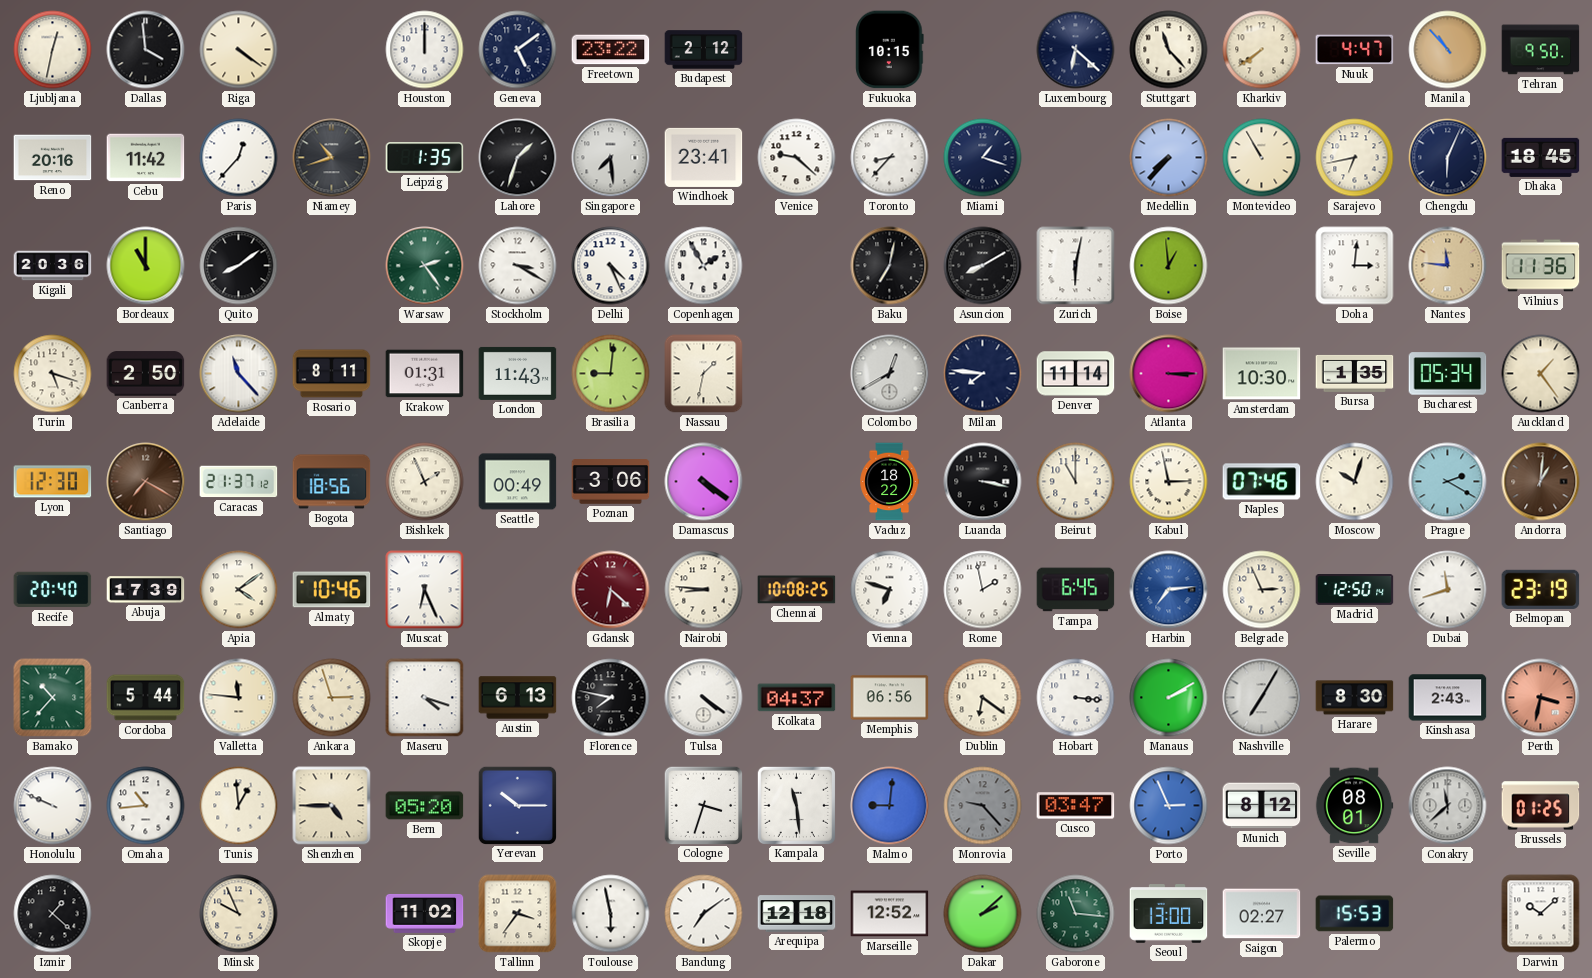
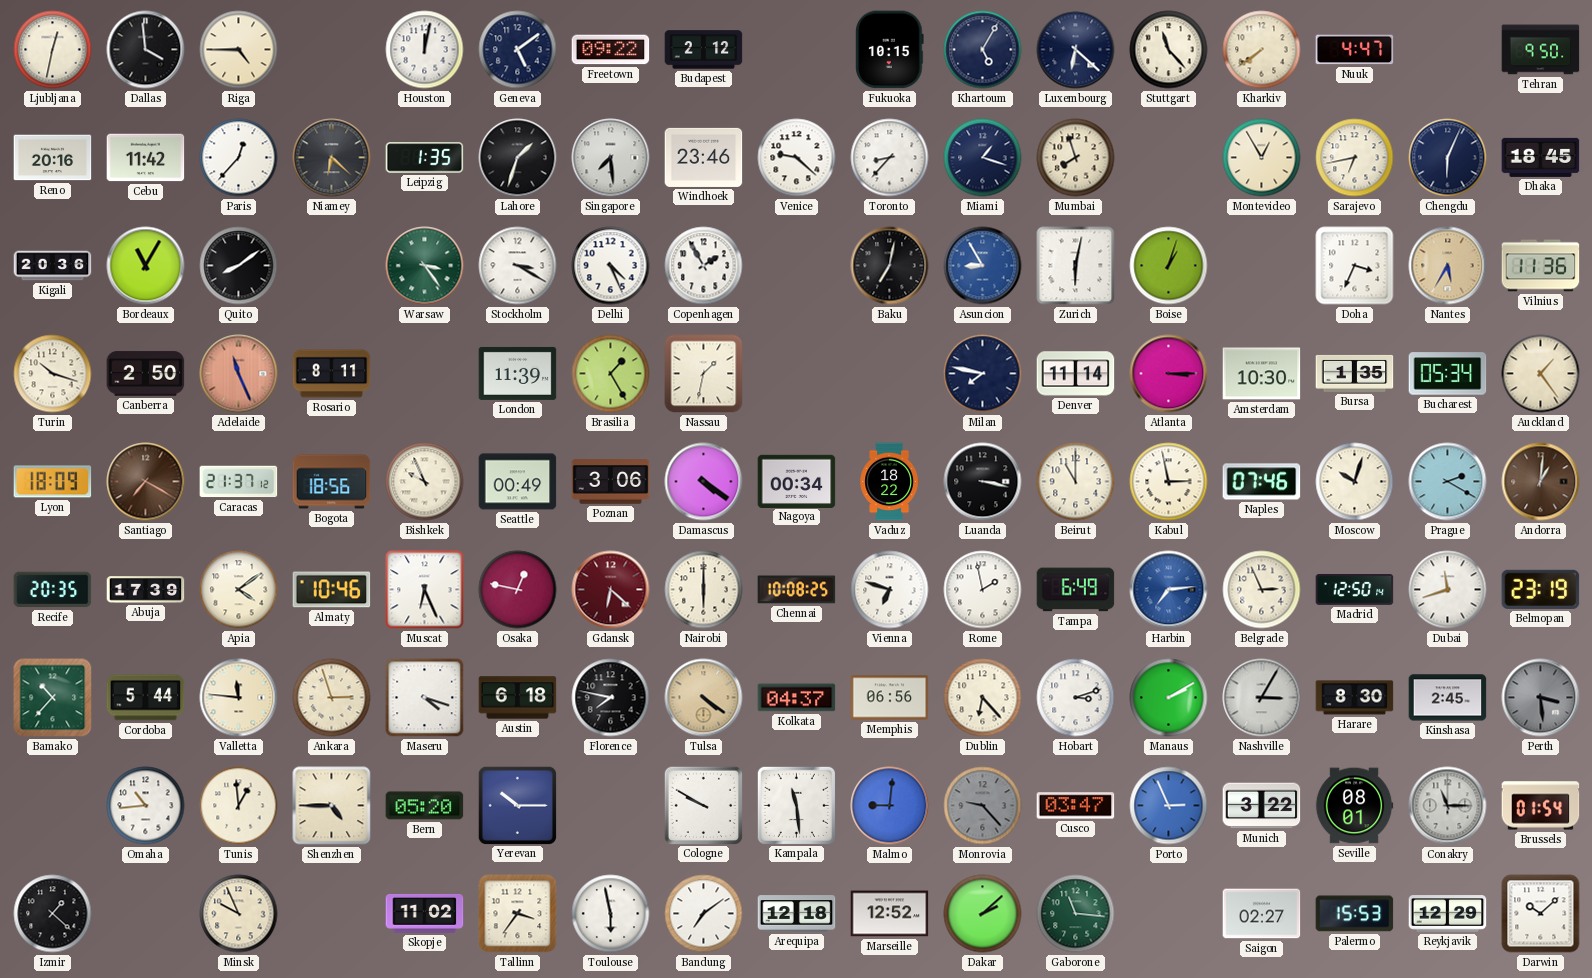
Riga: 4:21 -> 4:45
Houston: 12:00 -> 12:02
Freetown: 23:22 -> 09:22
Khartoum: none -> 5:05
Manila: 10:53 -> none
Niamey: 10:42 -> 6:22
Windhoek: 23:41 -> 23:46
Mumbai: none -> 7:57
Medellin: 7:37 -> none
Montevideo: 10:55 -> 12:55
Bordeaux: 11:00 -> 11:05
Warsaw: 2:24 -> 3:24
Asuncion: 8:10 -> 8:55
Asuncion dial: black -> blue
Boise: 12:59 -> 1:03
Doha: 3:01 -> 3:34
Nantes: 11:46 -> 5:35
Turin: 5:18 -> 10:18
Adelaide: 11:23 -> 11:26
Adelaide dial: white -> salmon
Krakow: 01:31 -> none
London: 11:43 -> 11:39
Brasilia: 9:01 -> 1:25
Colombo: 12:40 -> none
Milan: 7:46 -> 7:47
Lyon: 12:30 -> 18:09
Bishkek: 1:56 -> 9:56
Nagoya: none -> 00:34
Recife: 20:40 -> 20:35
Osaka: none -> 12:47
Nairobi: 8:46 -> 6:00
Tampa: 6:45 -> 6:49
Austin: 6:13 -> 6:18
Tulsa dial: white -> champagne
Dublin: 6:21 -> 6:23
Hobart: 3:16 -> 3:12
Nashville: 7:05 -> 3:05
Kinshasa: 2:43 -> 2:45
Perth: 3:32 -> 3:29
Perth dial: salmon -> grey
Honolulu: 9:49 -> none
Cologne: 3:33 -> 9:50
Munich: 8:12 -> 3:22
Conakry: 11:38 -> 11:15
Brussels: 01:25 -> 01:54
Seoul: 13:00 -> none
Reykjavik: none -> 12:29
